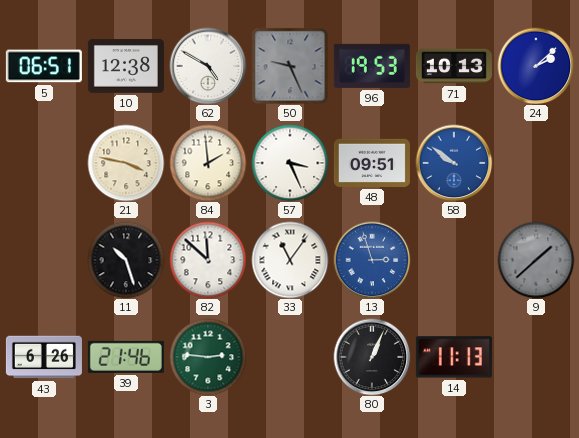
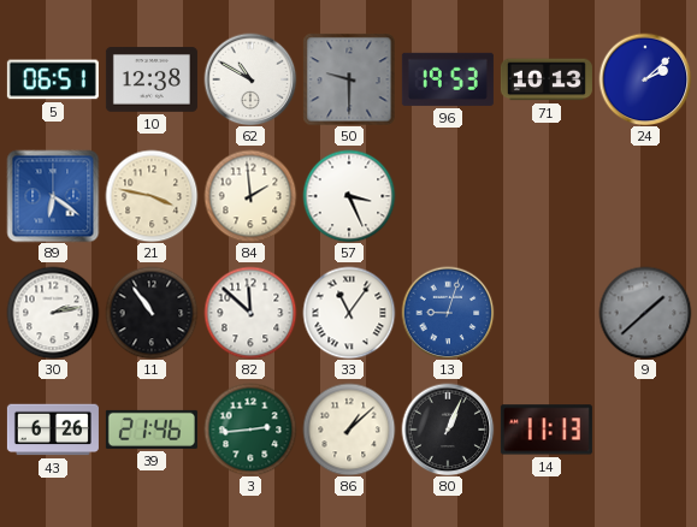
62: 4:50 -> 10:50
50: 9:26 -> 9:30
89: none -> 6:21
48: 09:51 -> none
58: 9:51 -> none
30: none -> 2:13
11: 10:27 -> 10:54
13: 2:57 -> 9:03
3: 2:46 -> 2:44
86: none -> 1:08
